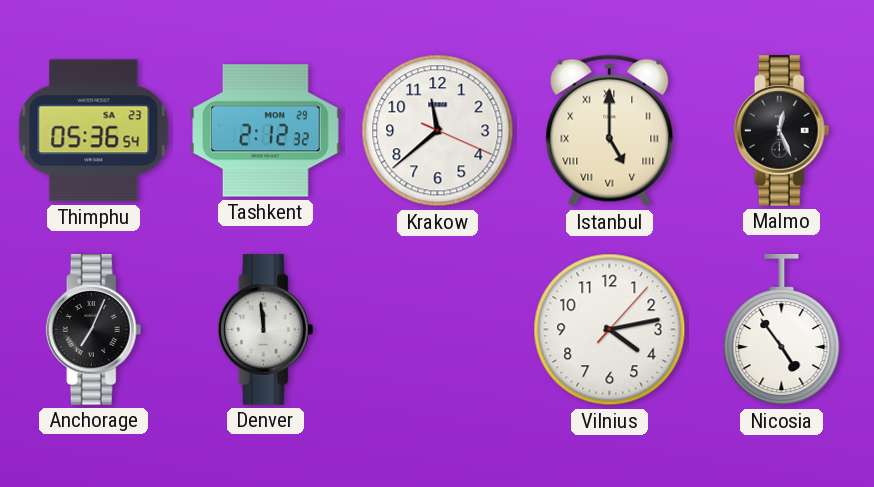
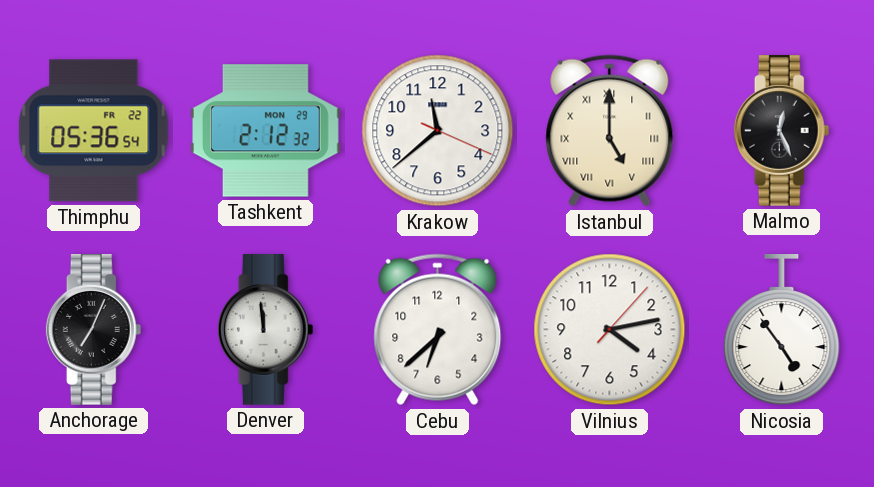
Thimphu date: SA 23 -> FR 22
Cebu: none -> 6:38
